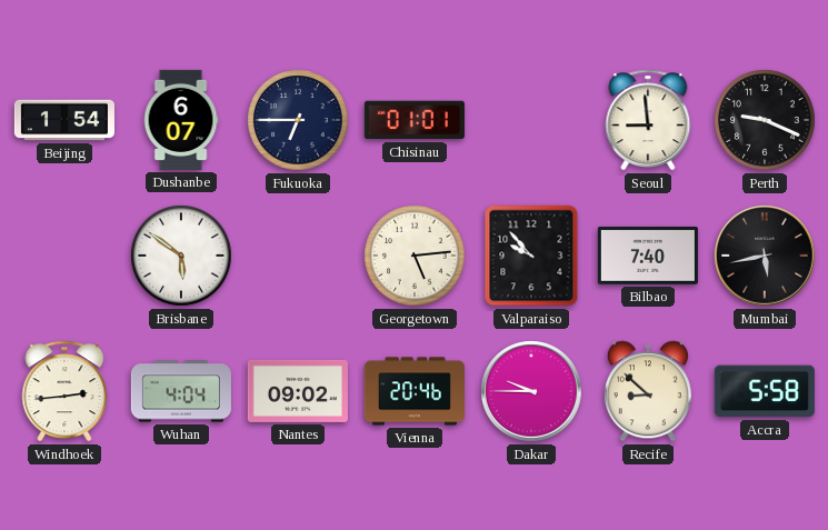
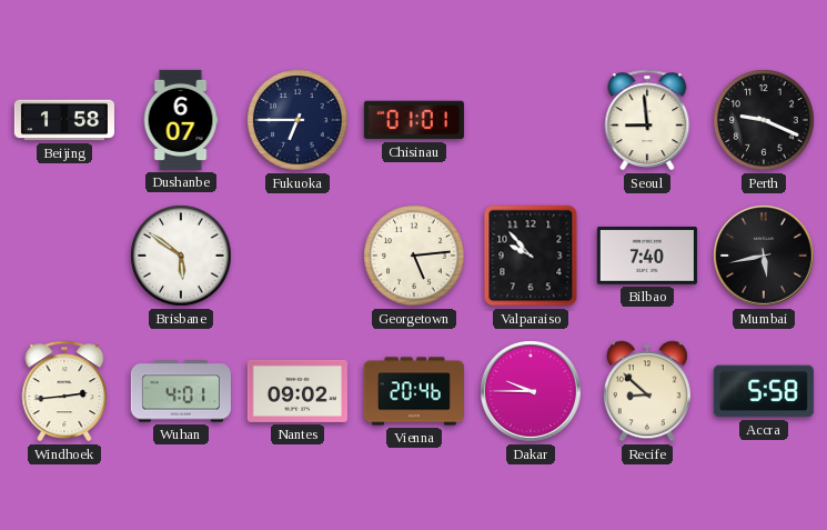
Beijing: 1:54 -> 1:58
Wuhan: 4:04 -> 4:01
